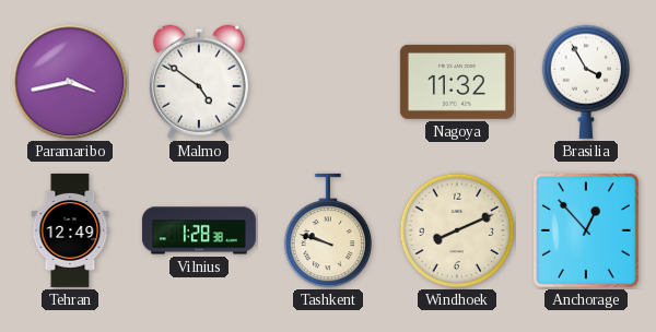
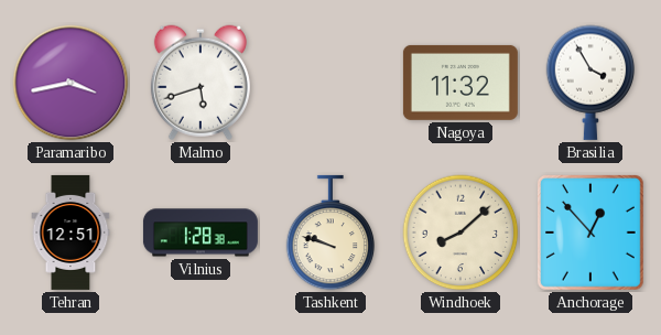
Malmo: 4:51 -> 5:42
Tehran: 12:49 -> 12:51
Windhoek: 8:11 -> 8:08
